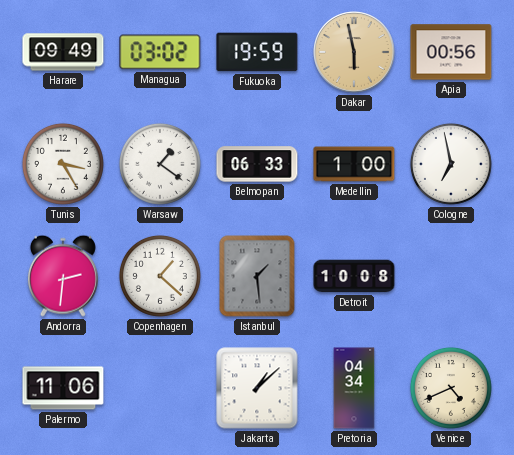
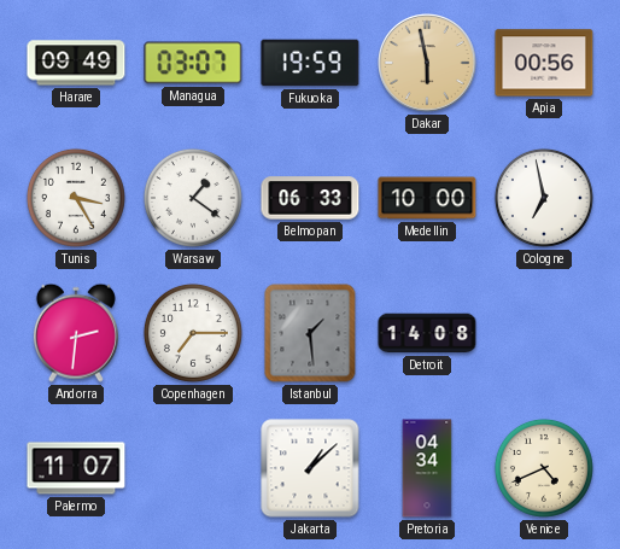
Managua: 03:02 -> 03:07
Medellin: 1:00 -> 10:00
Copenhagen: 1:22 -> 7:15
Detroit: 10:08 -> 14:08
Palermo: 11:06 -> 11:07
